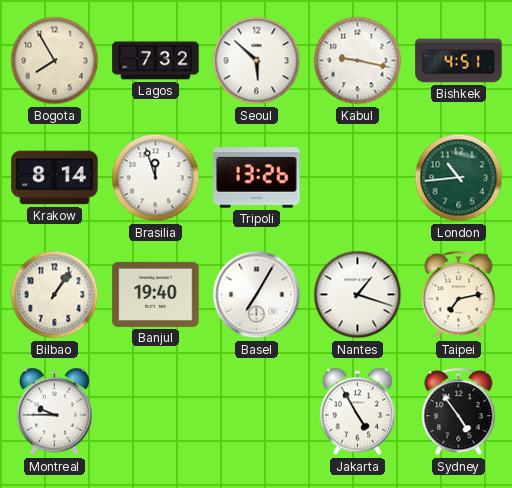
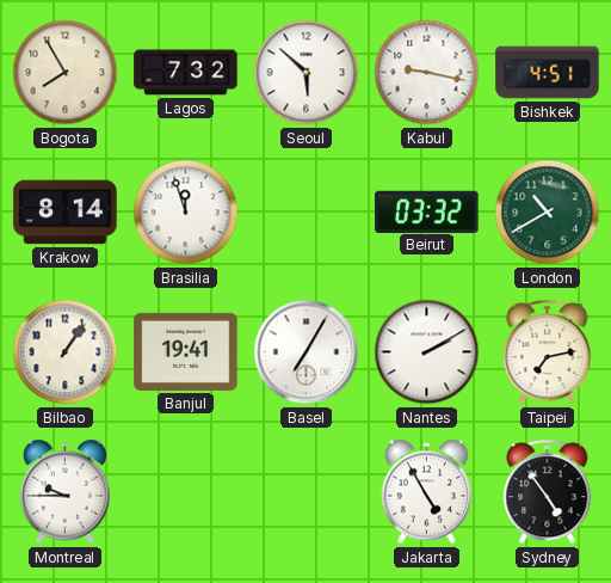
Tripoli: 13:26 -> none
Beirut: none -> 03:32
London: 10:44 -> 10:40
Banjul: 19:40 -> 19:41
Nantes: 1:18 -> 2:10
